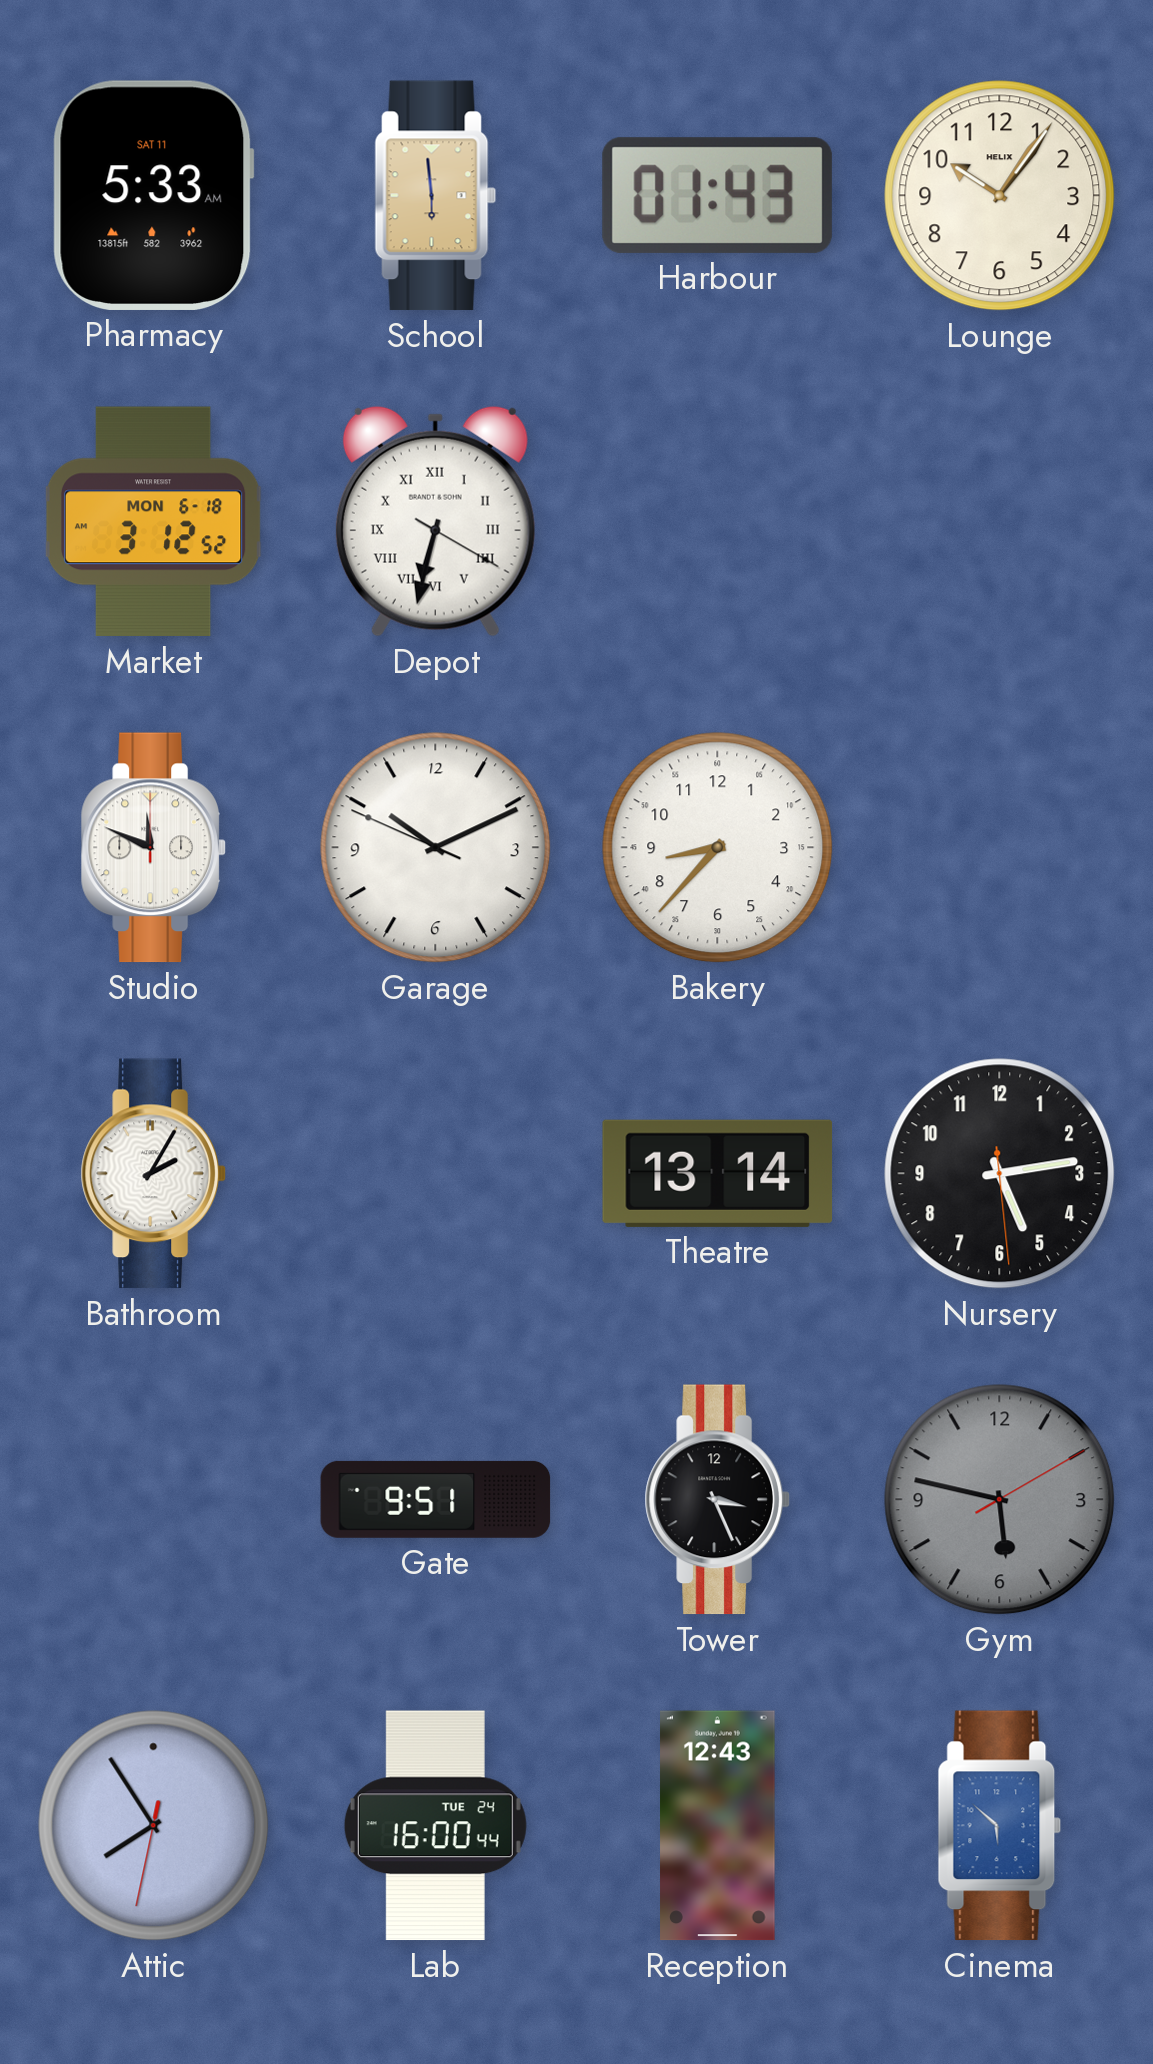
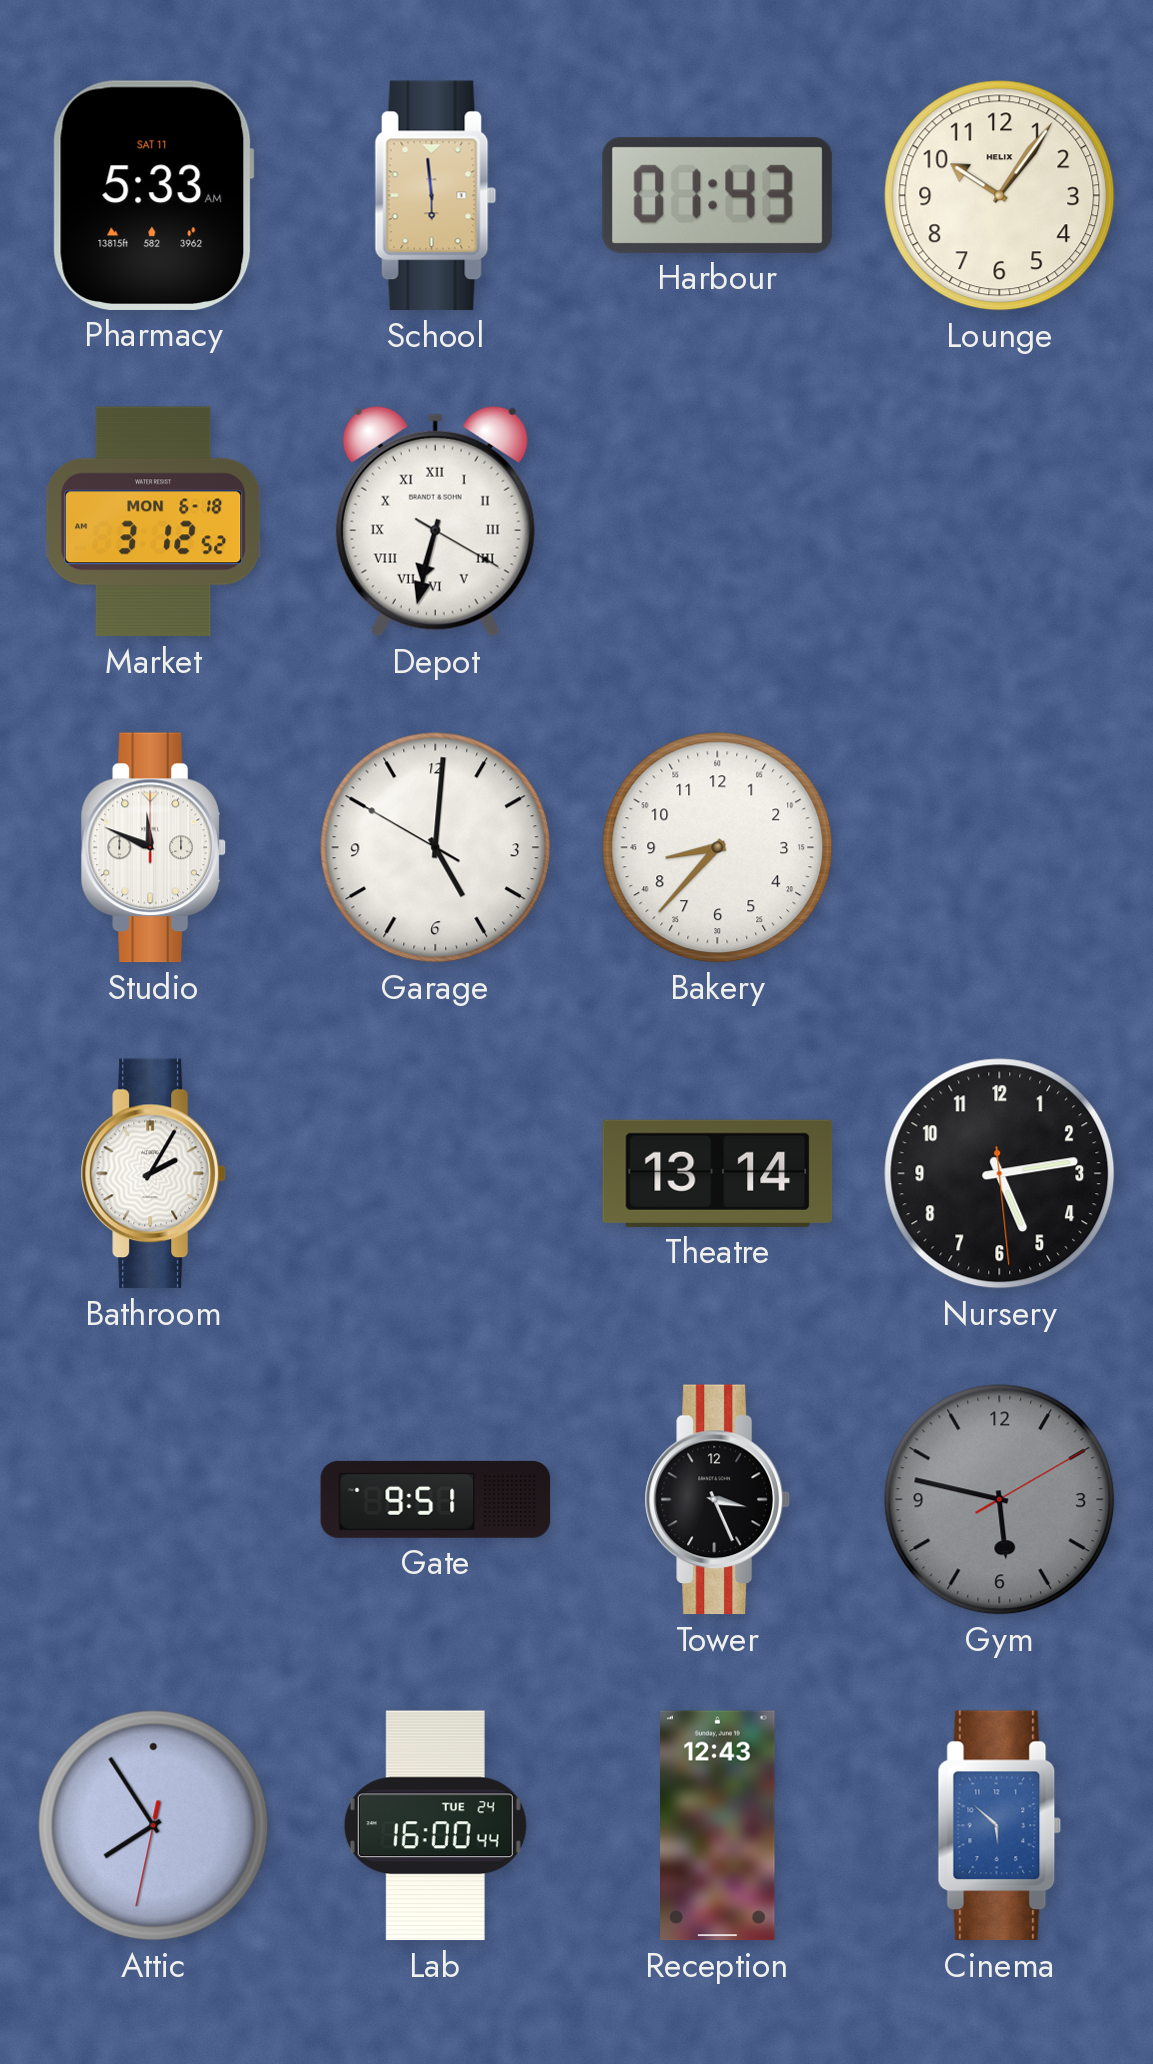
Garage: 10:10 -> 5:00
